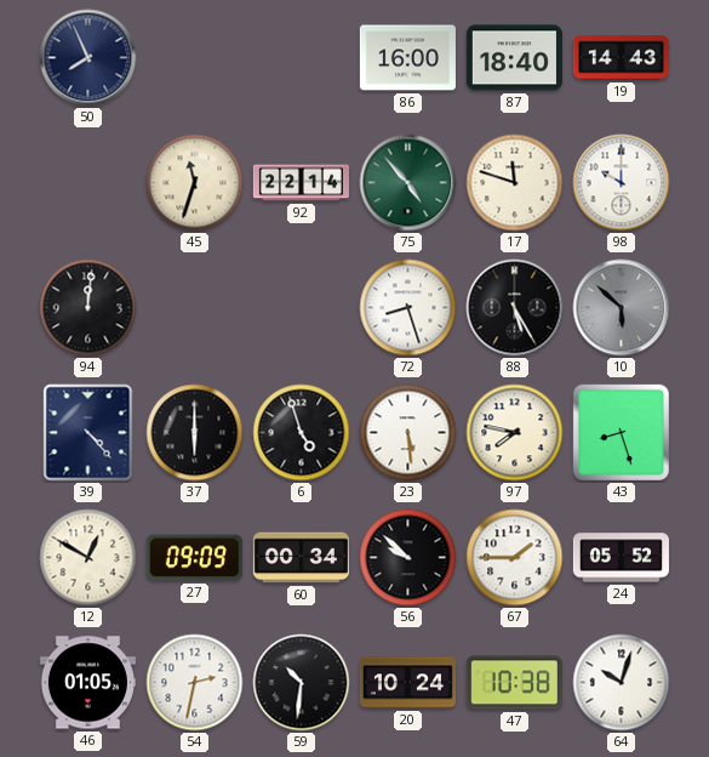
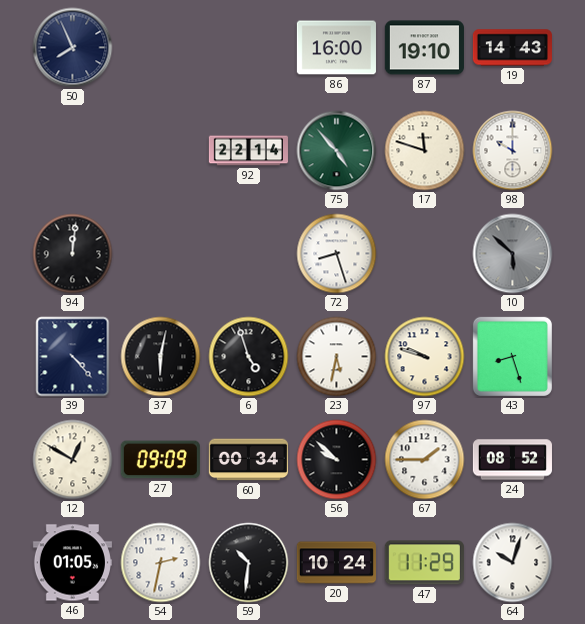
87: 18:40 -> 19:10
45: 11:33 -> none
88: 5:25 -> none
37: 6:00 -> 6:02
23: 5:29 -> 5:32
97: 7:47 -> 9:48
24: 05:52 -> 08:52
47: 10:38 -> 11:29
